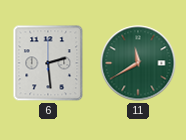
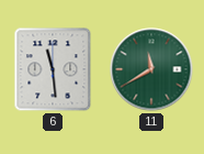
6: 2:29 -> 11:29
